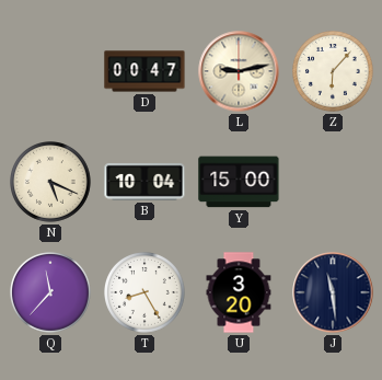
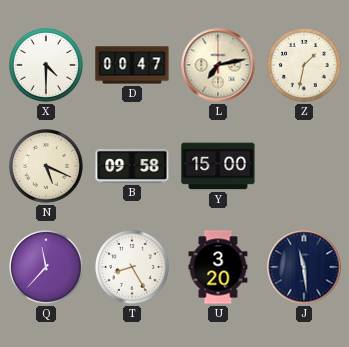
X: none -> 4:30
L: 9:13 -> 7:13
Z: 6:07 -> 1:32
B: 10:04 -> 09:58
